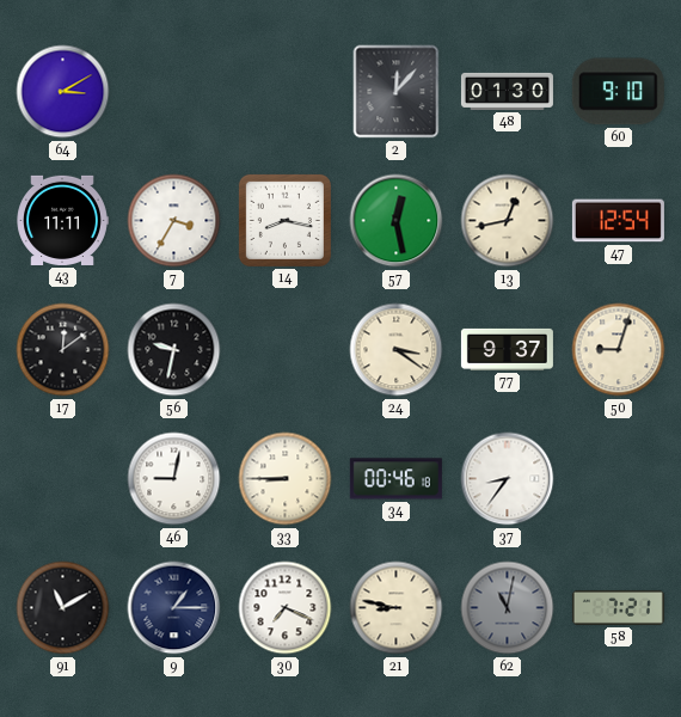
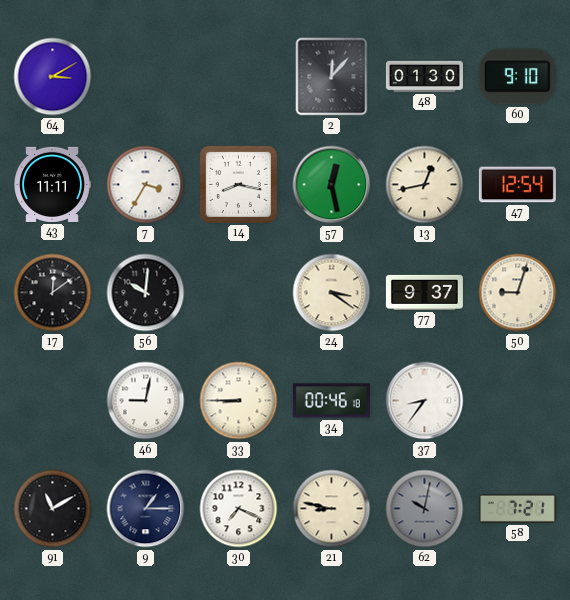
56: 9:32 -> 10:01
62: 11:02 -> 10:02
